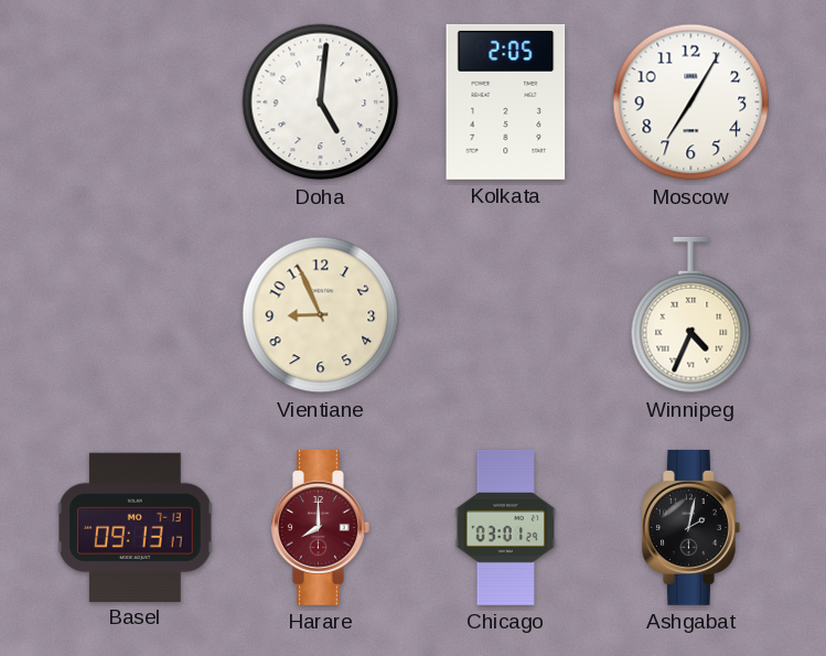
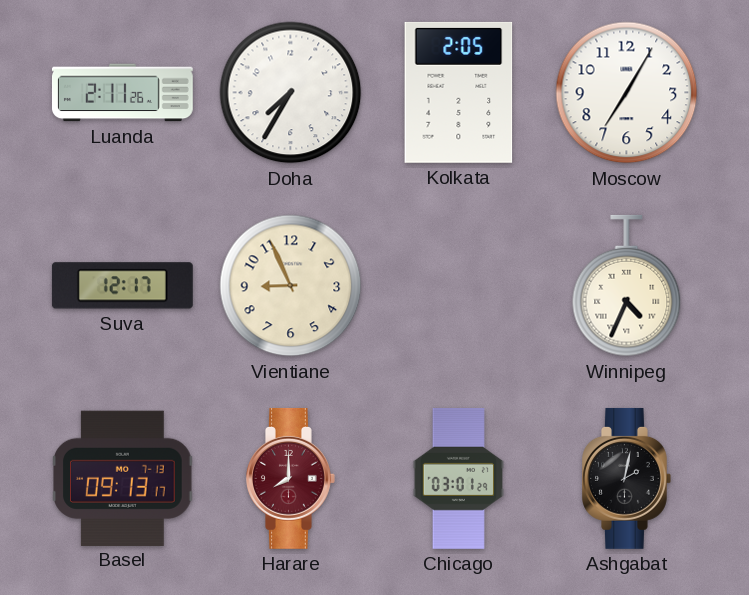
Luanda: none -> 2:11
Doha: 5:01 -> 7:35
Suva: none -> 12:17
